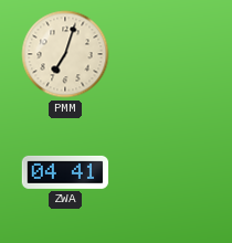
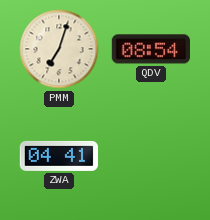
QDV: none -> 08:54
